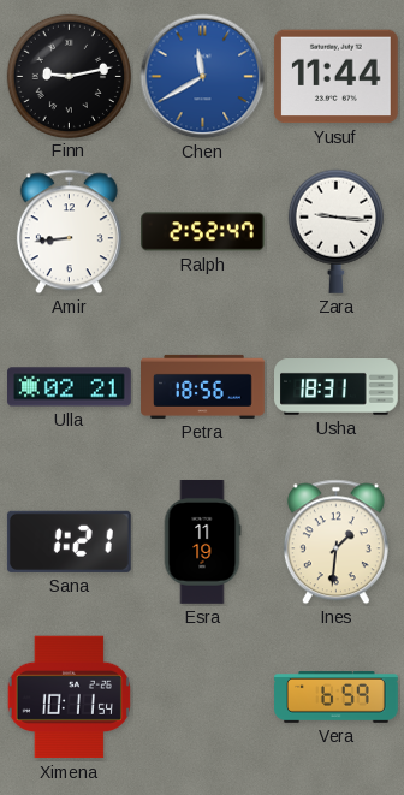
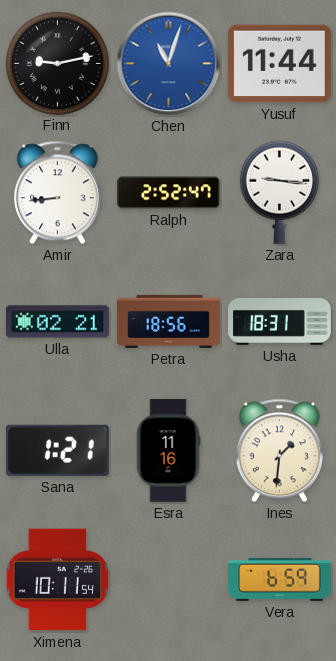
Chen: 11:40 -> 11:03
Esra: 11:19 -> 11:16
